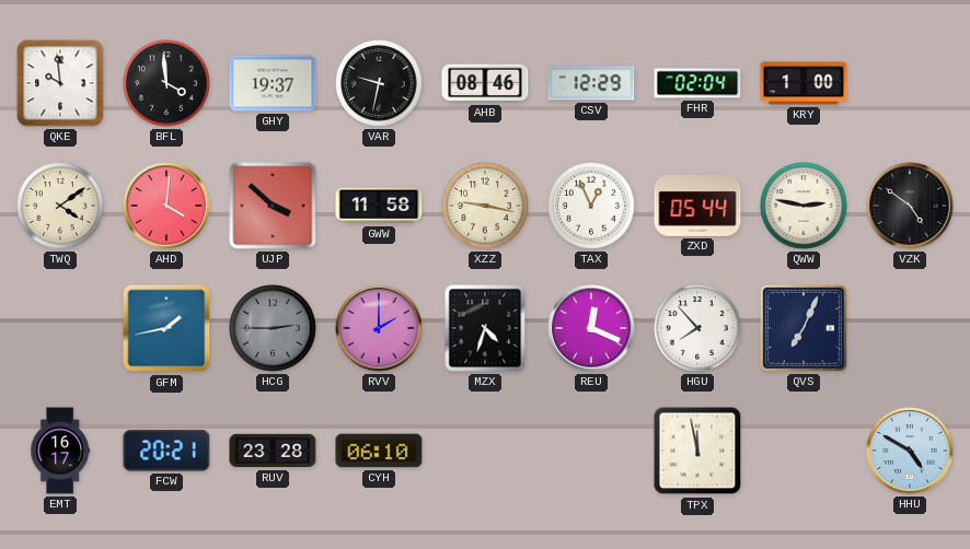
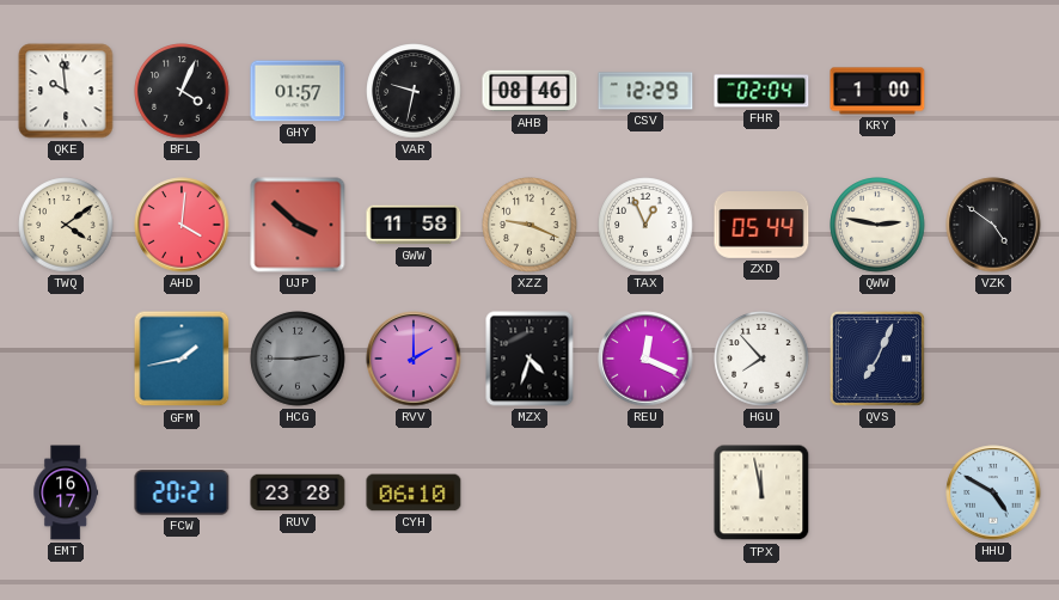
BFL: 3:59 -> 4:04
GHY: 19:37 -> 01:57
XZZ: 9:17 -> 9:19
